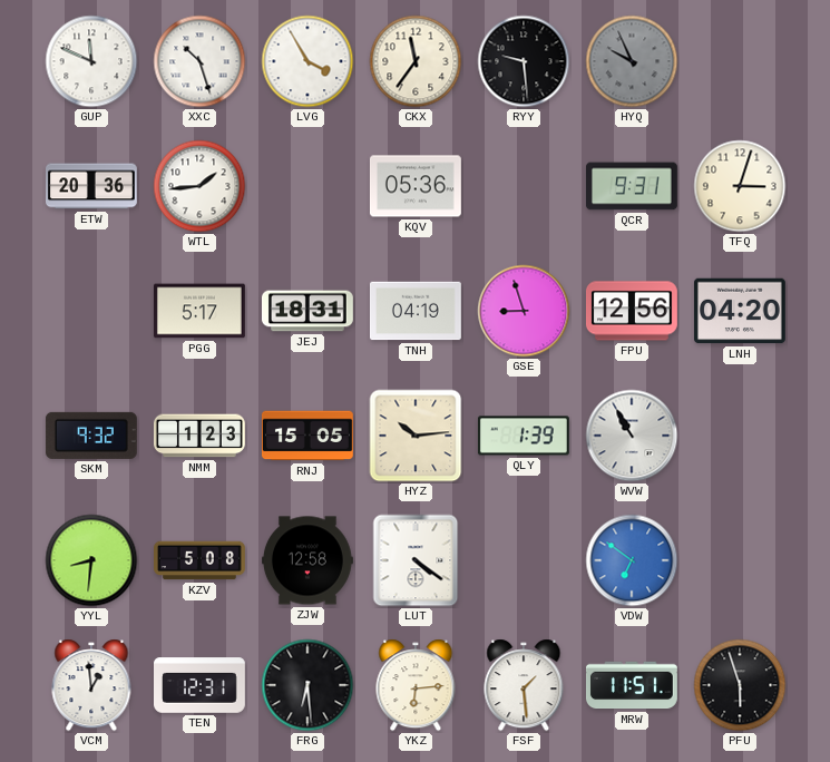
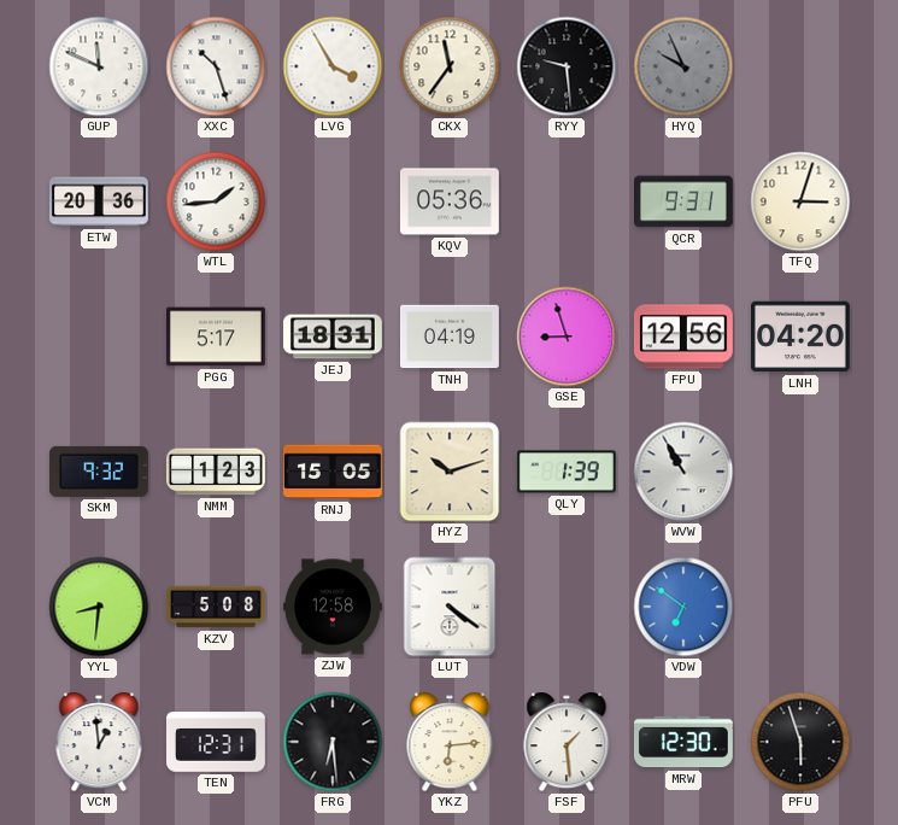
HYZ: 10:14 -> 10:12
MRW: 11:51 -> 12:30
